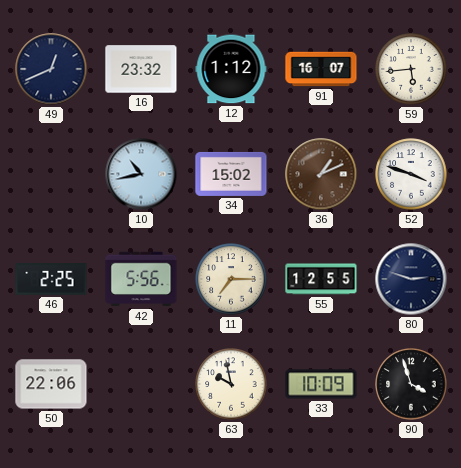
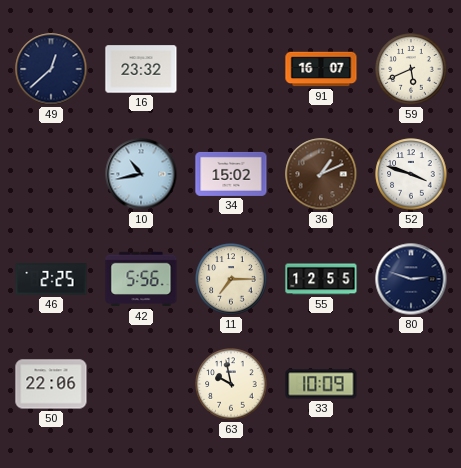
49: 12:41 -> 12:38
12: 1:12 -> none
59: 5:44 -> 5:41
90: 3:57 -> none
